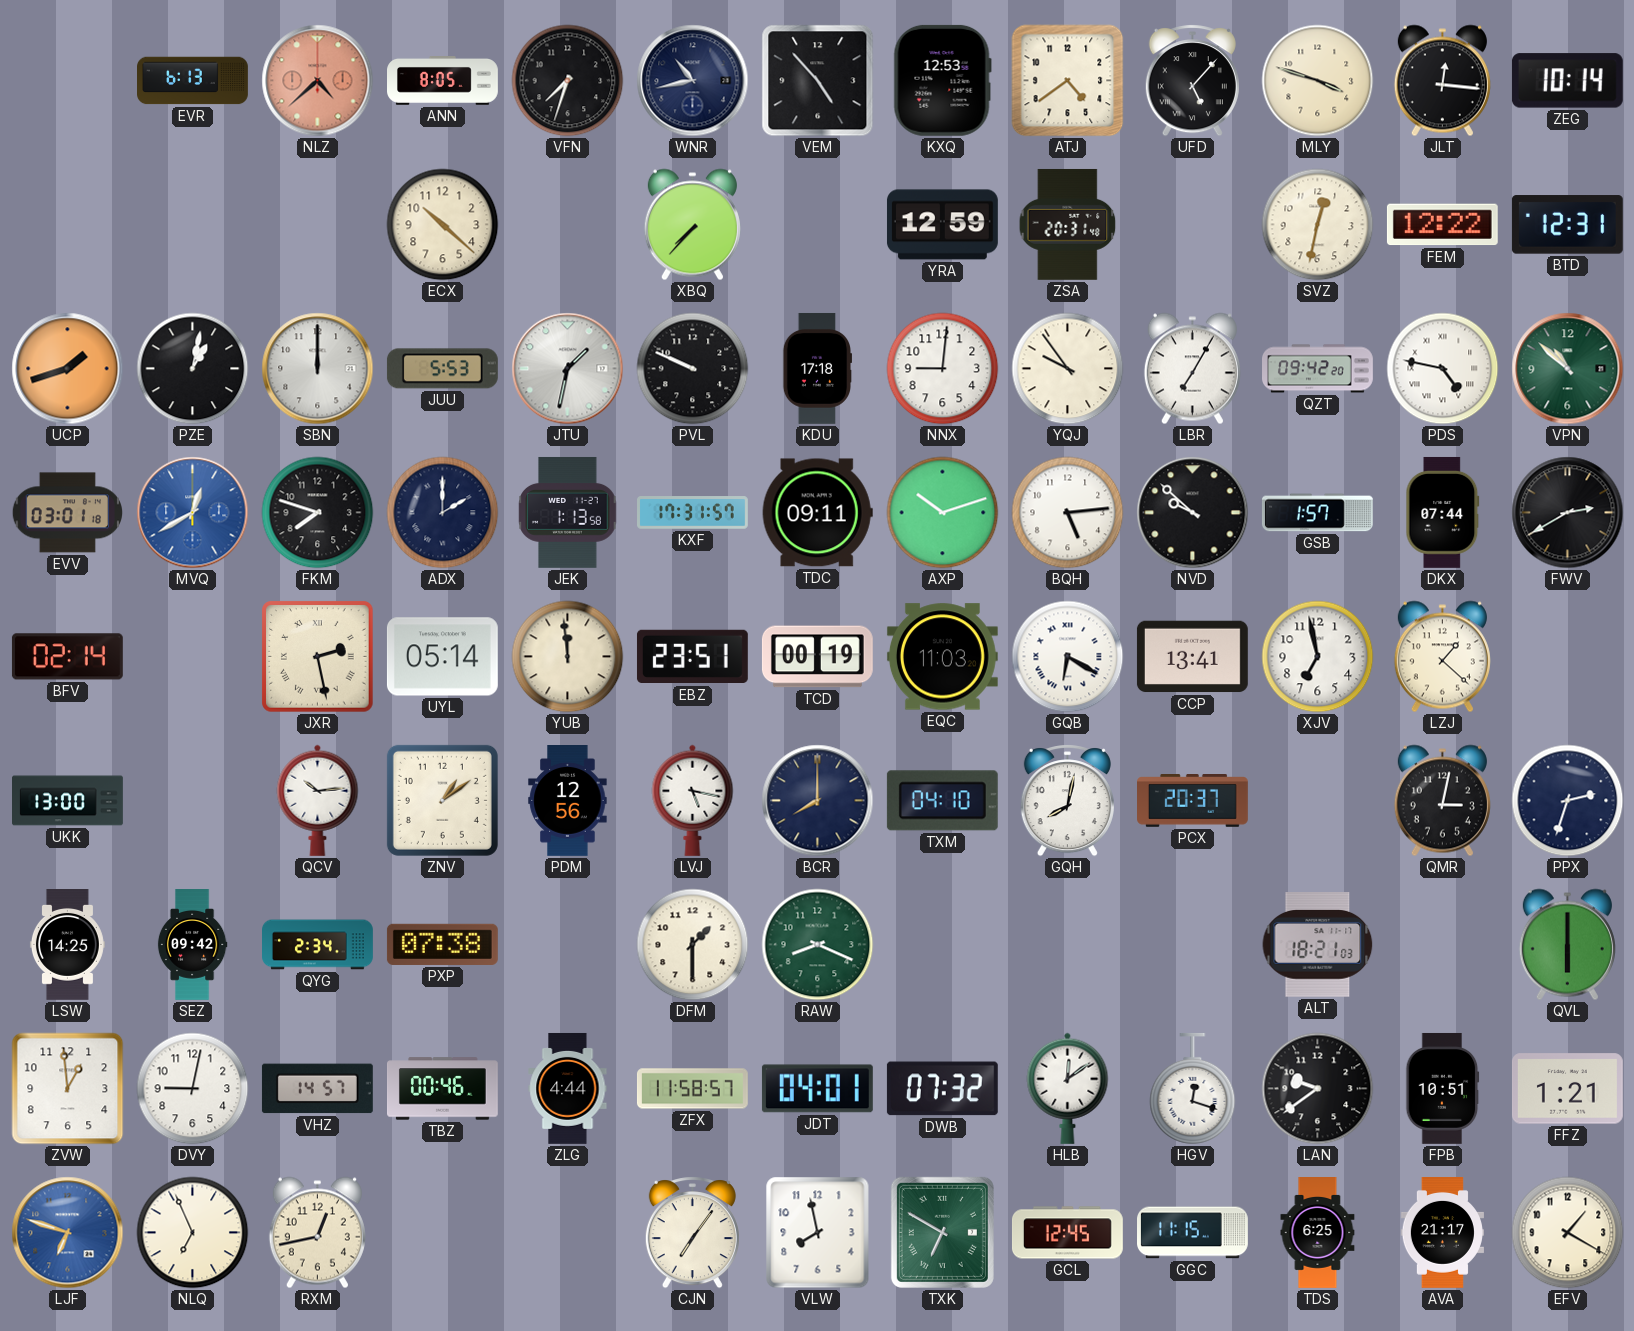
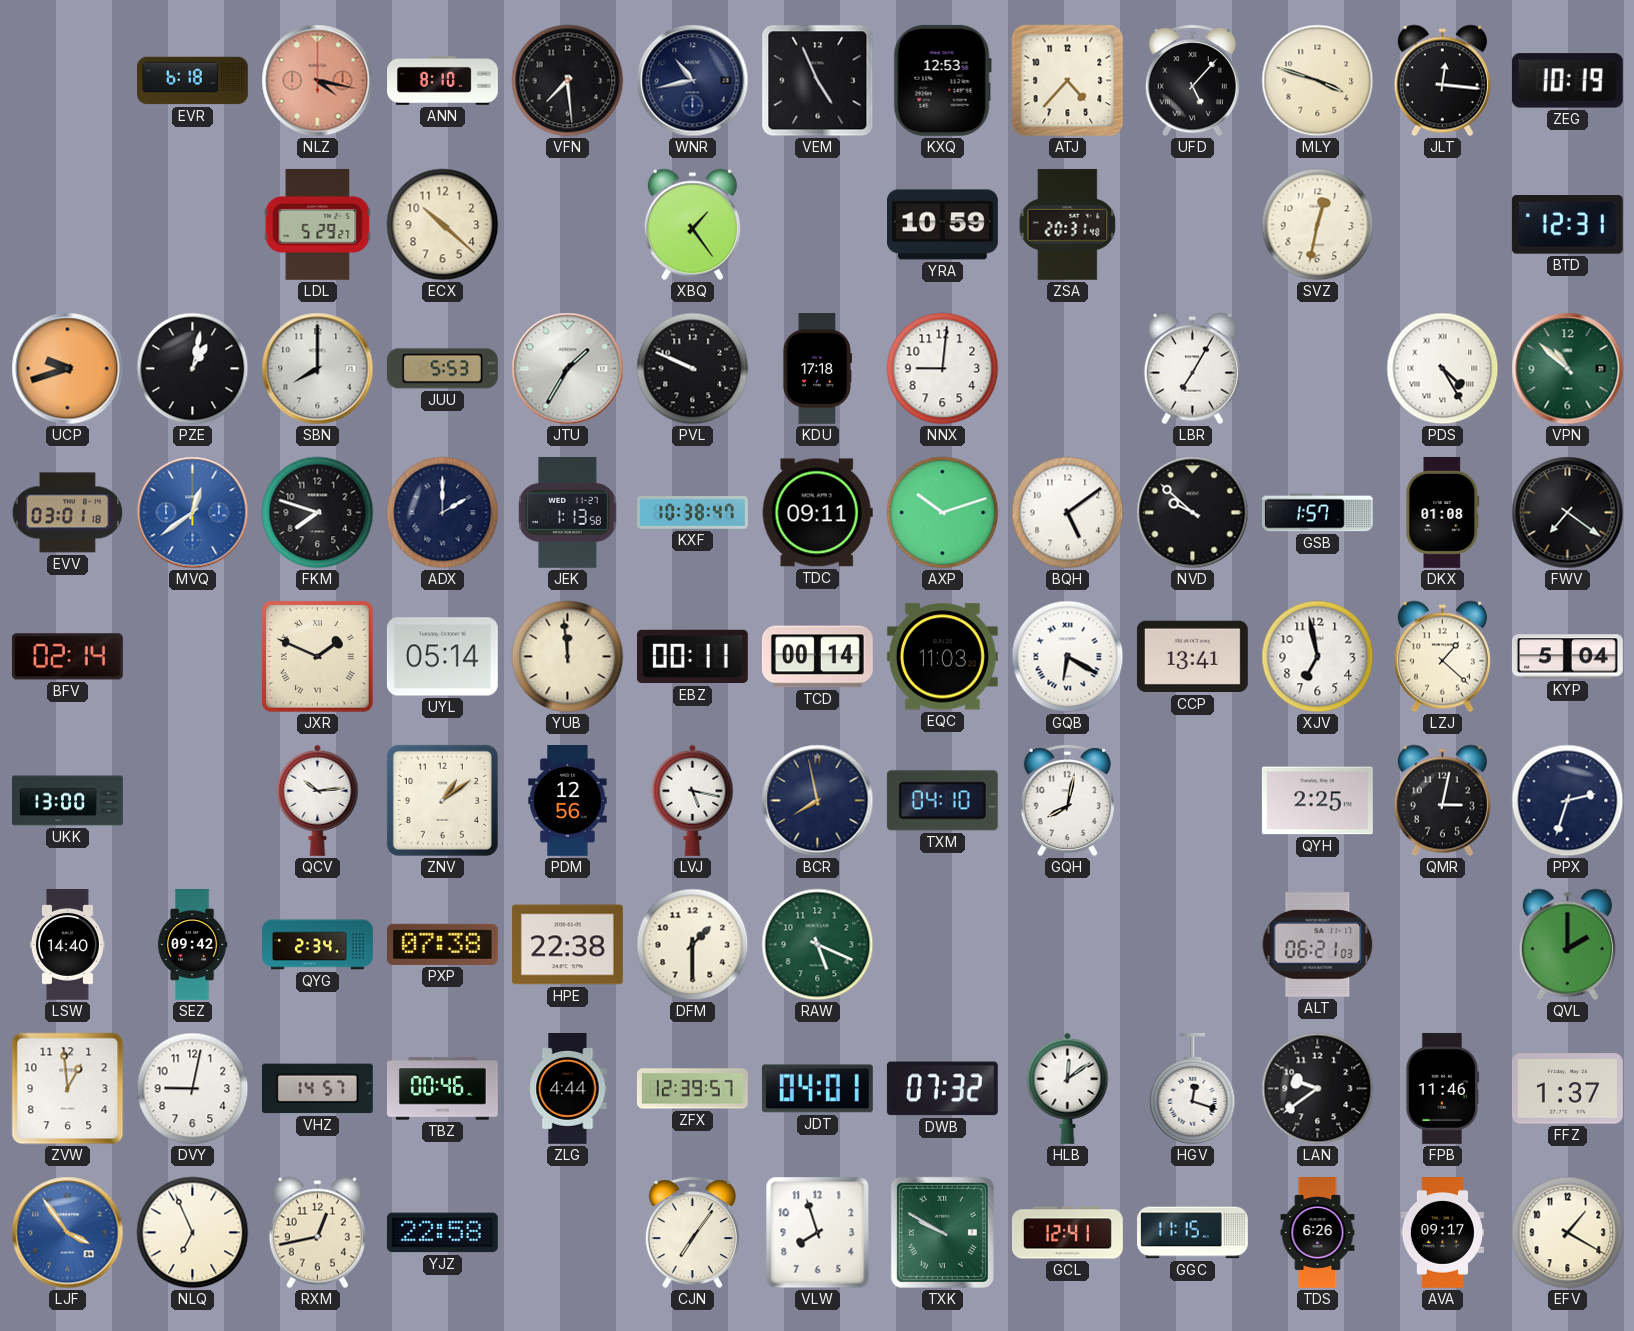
EVR: 6:13 -> 6:18
NLZ: 4:38 -> 4:17
ANN: 8:05 -> 8:10
VFN: 7:33 -> 7:29
VEM: 4:53 -> 4:56
ATJ: 4:39 -> 4:37
ZEG: 10:14 -> 10:19
LDL: none -> 5:29
XBQ: 7:37 -> 1:24
YRA: 12:59 -> 10:59
FEM: 12:22 -> none
UCP: 1:42 -> 9:42
SBN: 12:00 -> 8:00
JTU: 1:32 -> 1:35
YQJ: 9:54 -> none
QZT: 09:42 -> none
PDS: 4:47 -> 4:25
MVQ: 12:40 -> 12:39
KXF: 17:31 -> 10:38
BQH: 5:14 -> 5:09
DKX: 07:44 -> 01:08
FWV: 2:40 -> 7:21
JXR: 2:28 -> 1:49
EBZ: 23:51 -> 00:11
TCD: 00:19 -> 00:14
KYP: none -> 5:04
BCR: 8:00 -> 7:58
PCX: 20:37 -> none
QYH: none -> 2:25
LSW: 14:25 -> 14:40
HPE: none -> 22:38
RAW: 8:19 -> 5:19
ALT: 18:21 -> 06:21
QVL: 6:00 -> 2:00
ZFX: 11:58 -> 12:39
FPB: 10:51 -> 11:46
FFZ: 1:21 -> 1:37
LJF: 6:48 -> 3:54
YJZ: none -> 22:58
VLW: 7:58 -> 7:57
TXK: 6:50 -> 9:50
GCL: 12:45 -> 12:41
TDS: 6:25 -> 6:26
AVA: 21:17 -> 09:17
